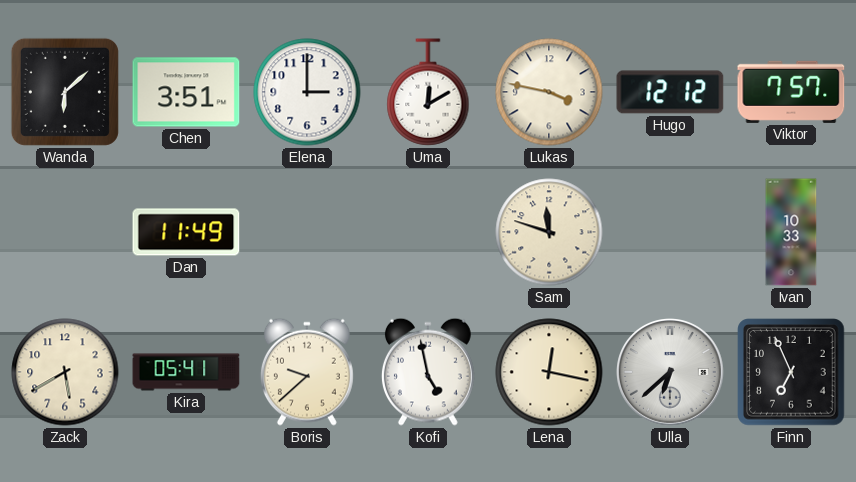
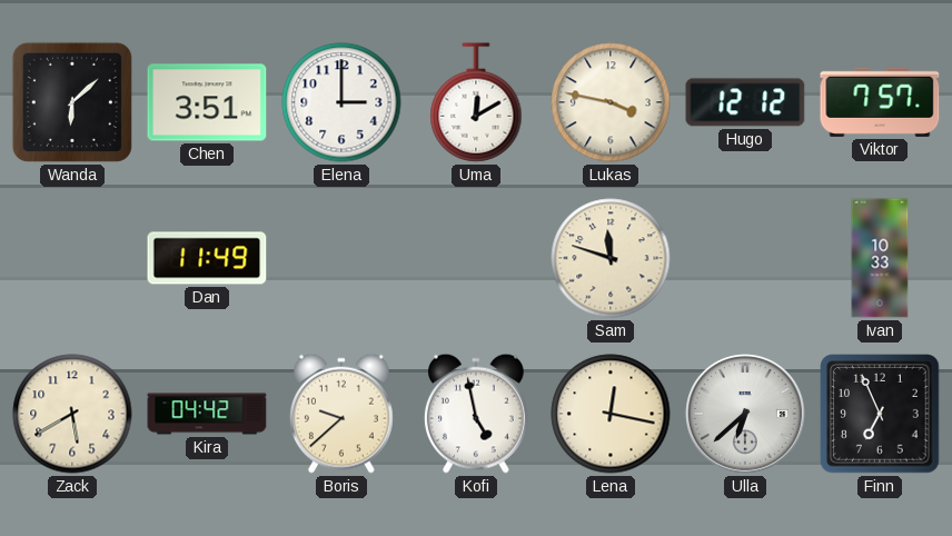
Kira: 05:41 -> 04:42
